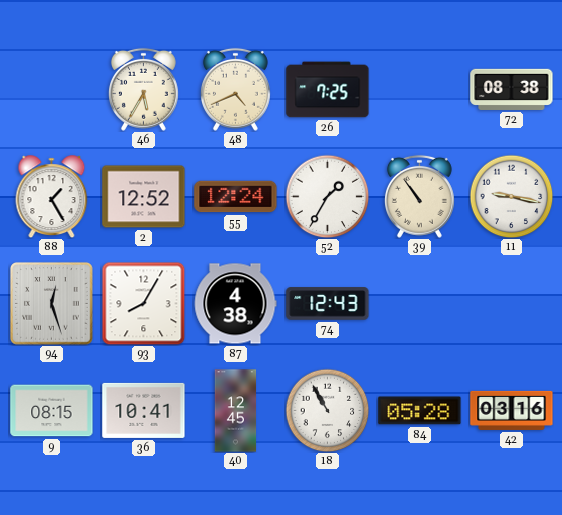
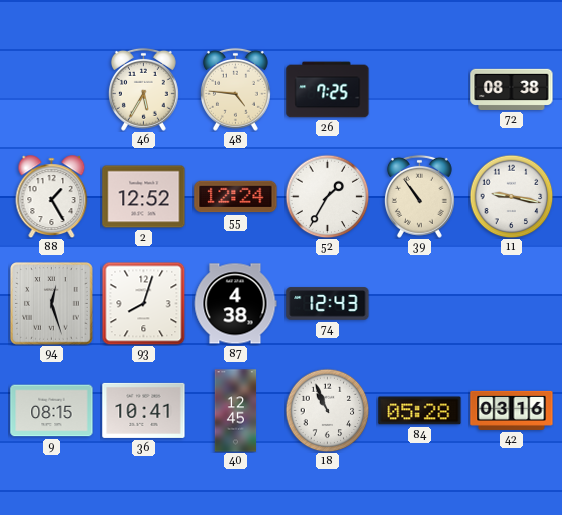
48: 4:41 -> 4:46
93: 8:05 -> 8:03
18: 10:55 -> 10:56
